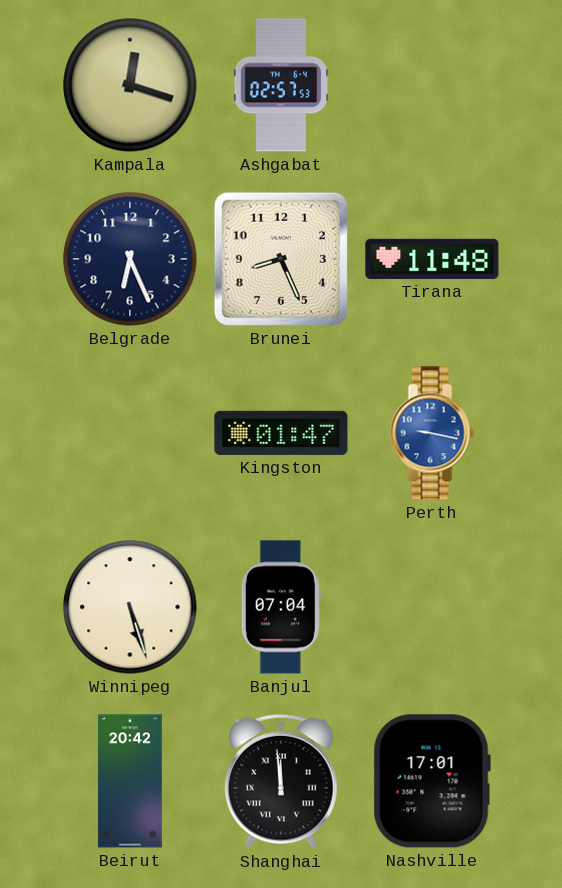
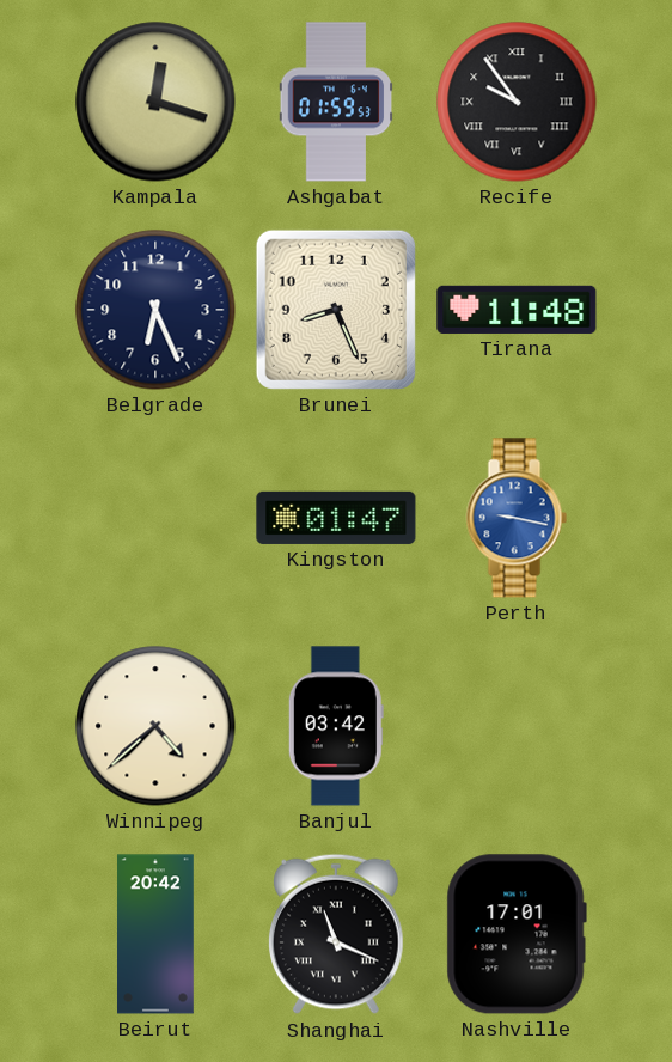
Ashgabat: 02:57 -> 01:59
Recife: none -> 9:54
Winnipeg: 5:27 -> 4:38
Banjul: 07:04 -> 03:42
Shanghai: 11:59 -> 11:19
